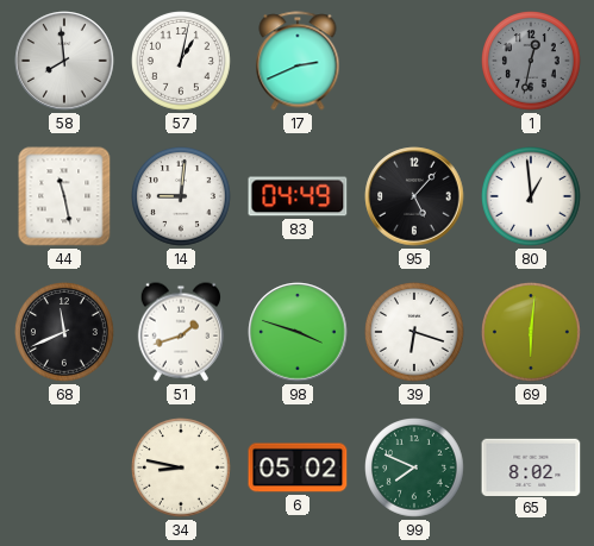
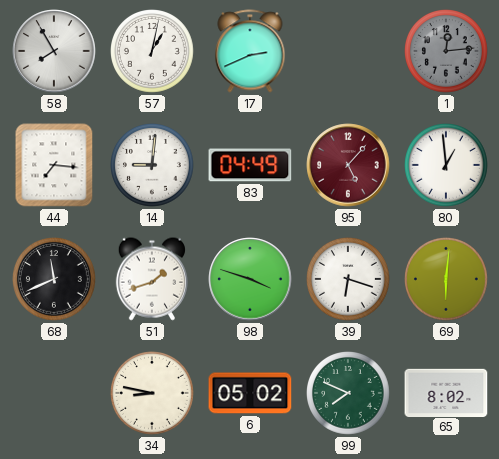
58: 7:59 -> 7:55
1: 12:32 -> 12:14
44: 11:28 -> 7:16
95 dial: black -> burgundy
